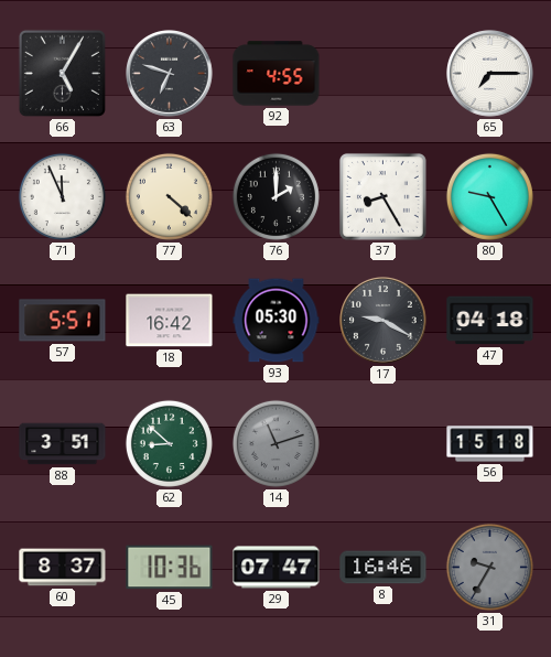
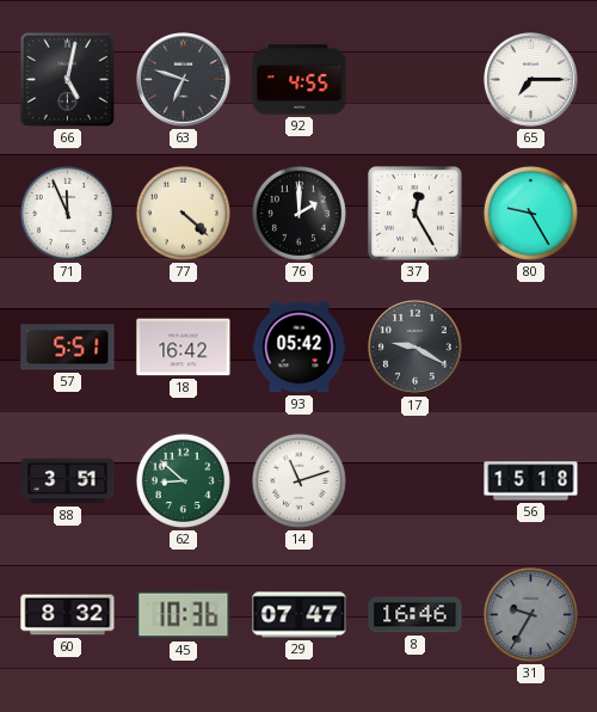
66: 5:05 -> 5:02
37: 8:25 -> 12:25
93: 05:30 -> 05:42
47: 04:18 -> none
14 dial: grey -> white
60: 8:37 -> 8:32
